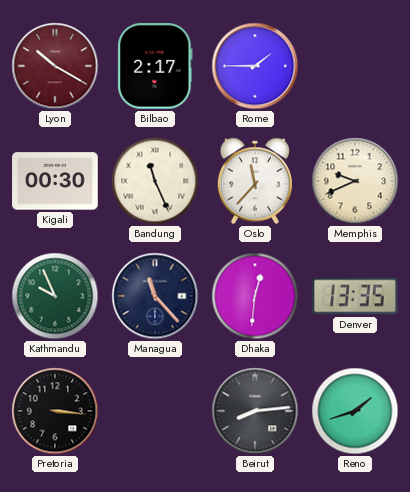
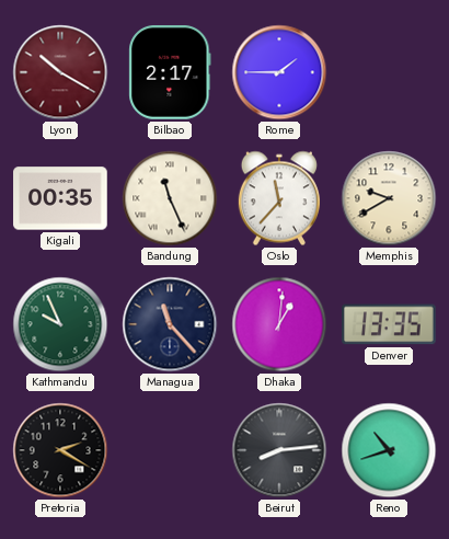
Kigali: 00:30 -> 00:35
Memphis: 9:41 -> 9:40
Dhaka: 12:31 -> 1:01
Pretoria: 3:16 -> 2:20
Reno: 1:42 -> 10:42
